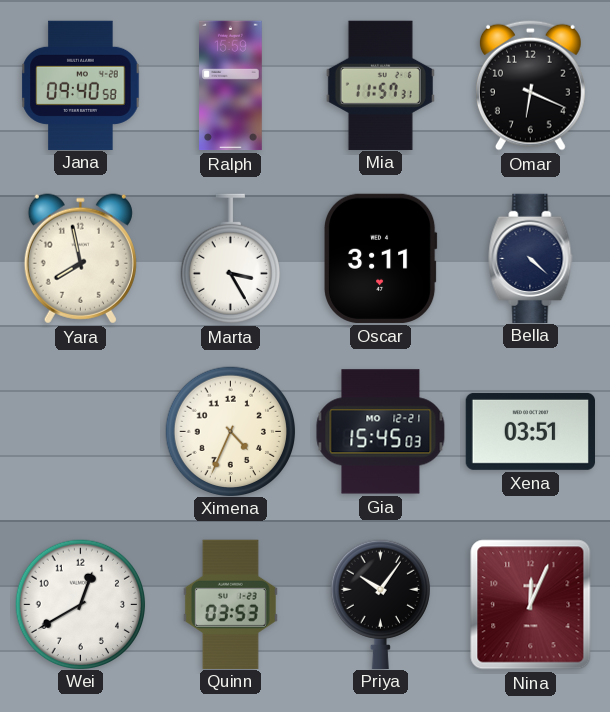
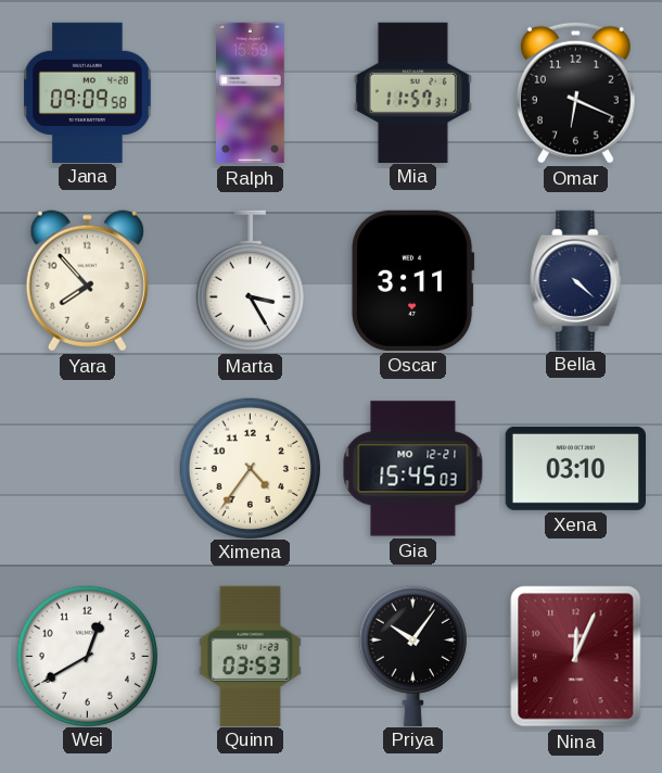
Jana: 09:40 -> 09:09
Yara: 7:58 -> 7:53
Ximena: 4:34 -> 4:36
Xena: 03:51 -> 03:10
